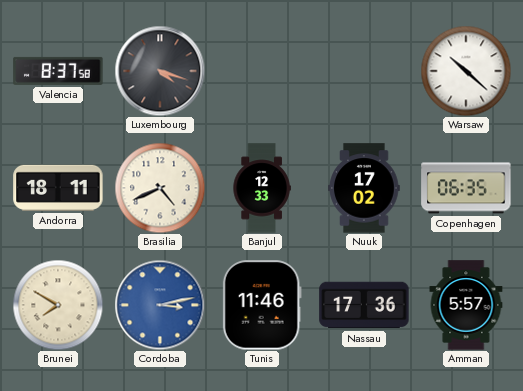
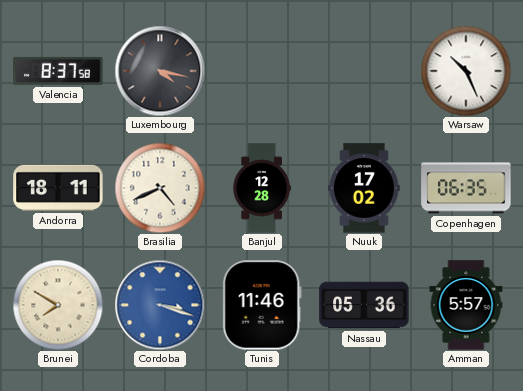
Luxembourg: 4:18 -> 4:17
Warsaw: 10:22 -> 10:26
Banjul: 12:33 -> 12:28
Cordoba: 3:13 -> 3:18
Nassau: 17:36 -> 05:36
